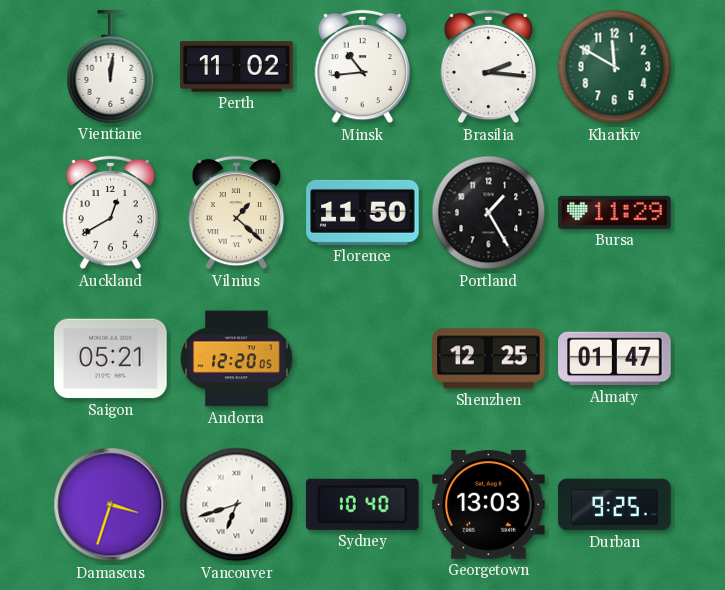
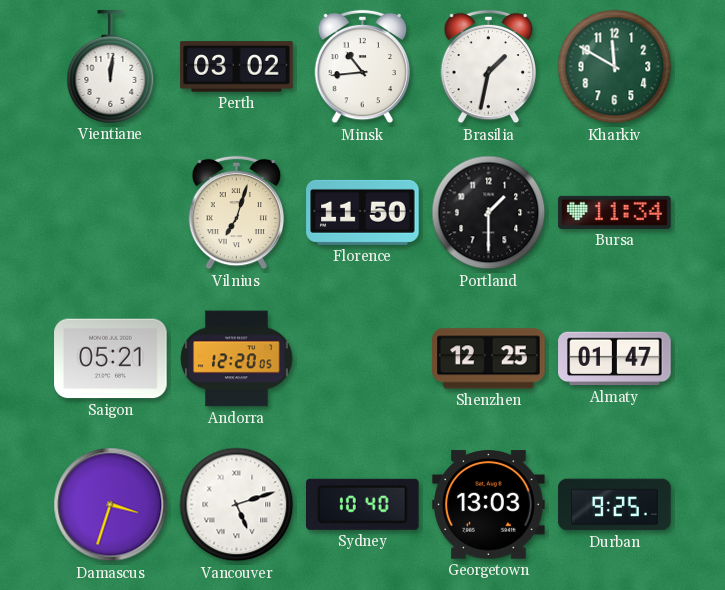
Perth: 11:02 -> 03:02
Brasilia: 2:16 -> 1:32
Auckland: 12:40 -> none
Vilnius: 1:22 -> 7:03
Portland: 1:25 -> 1:30
Bursa: 11:29 -> 11:34
Vancouver: 6:42 -> 5:12
